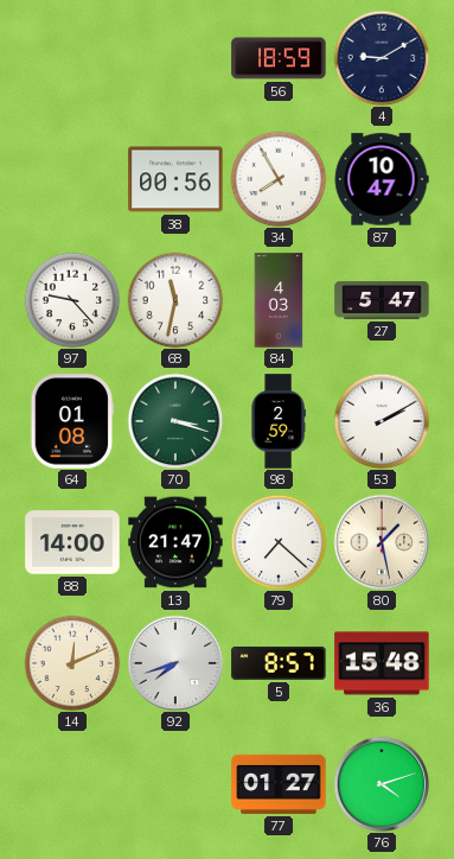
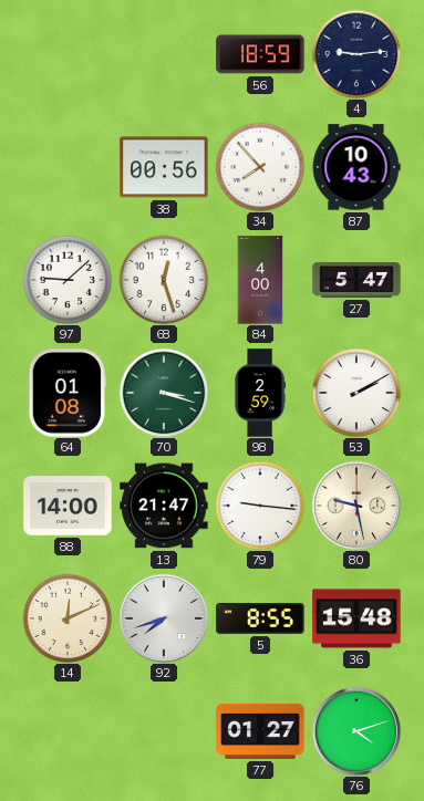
4: 9:10 -> 9:14
34: 7:55 -> 7:53
87: 10:47 -> 10:43
97: 9:23 -> 9:08
68: 11:32 -> 12:27
84: 4:03 -> 4:00
79: 7:22 -> 9:16
80: 1:28 -> 9:28
5: 8:57 -> 8:55
